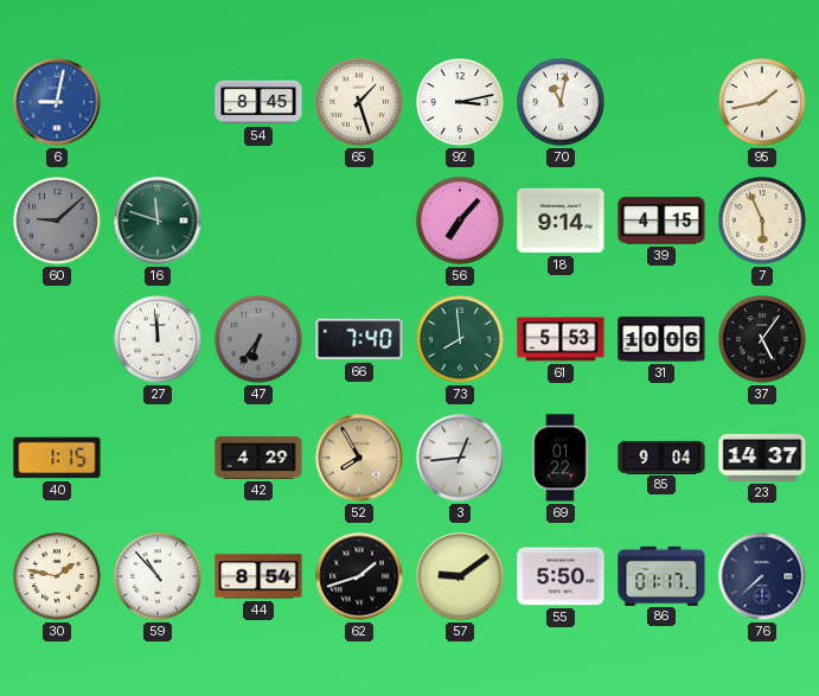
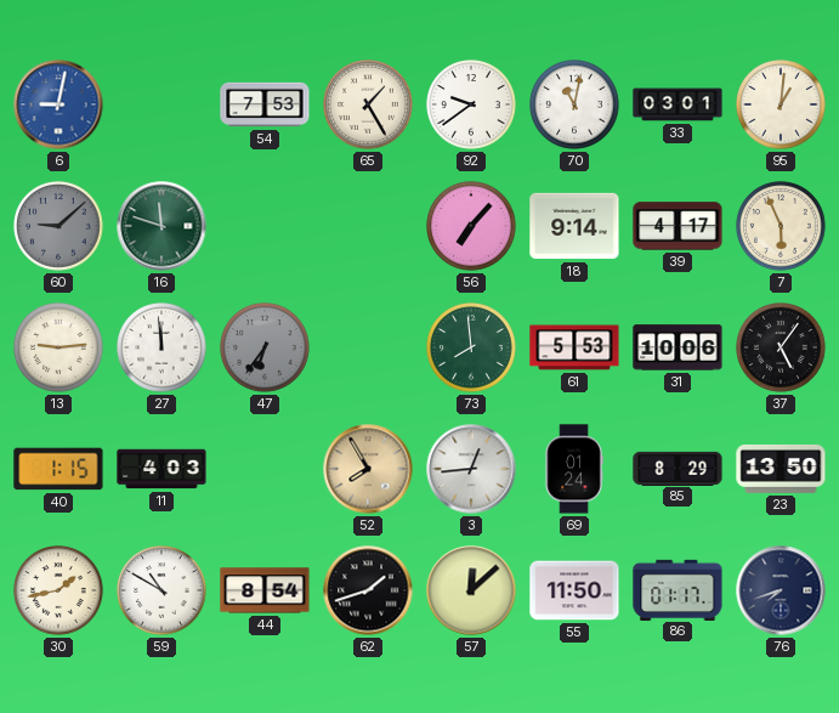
54: 8:45 -> 7:53
65: 1:27 -> 1:25
92: 3:13 -> 9:39
33: none -> 03:01
95: 1:43 -> 1:01
39: 4:15 -> 4:17
13: none -> 9:14
66: 7:40 -> none
11: none -> 4:03
42: 4:29 -> none
69: 01:22 -> 01:24
85: 9:04 -> 8:29
23: 14:37 -> 13:50
30: 1:47 -> 1:43
59: 10:53 -> 10:50
57: 9:09 -> 12:08
55: 5:50 -> 11:50
76: 7:38 -> 7:42
